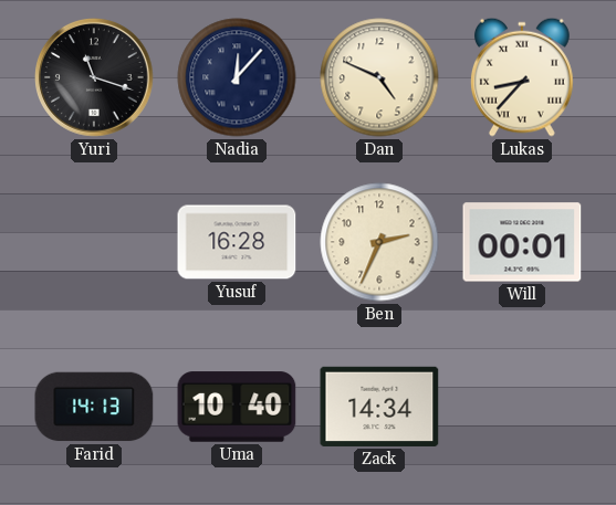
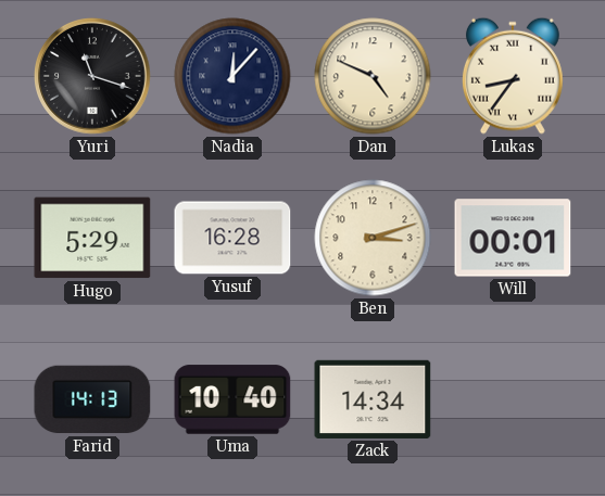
Lukas: 8:37 -> 8:36
Hugo: none -> 5:29
Ben: 2:34 -> 3:12
